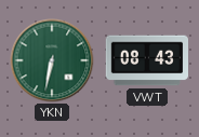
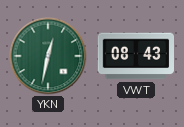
YKN: 6:32 -> 12:32
